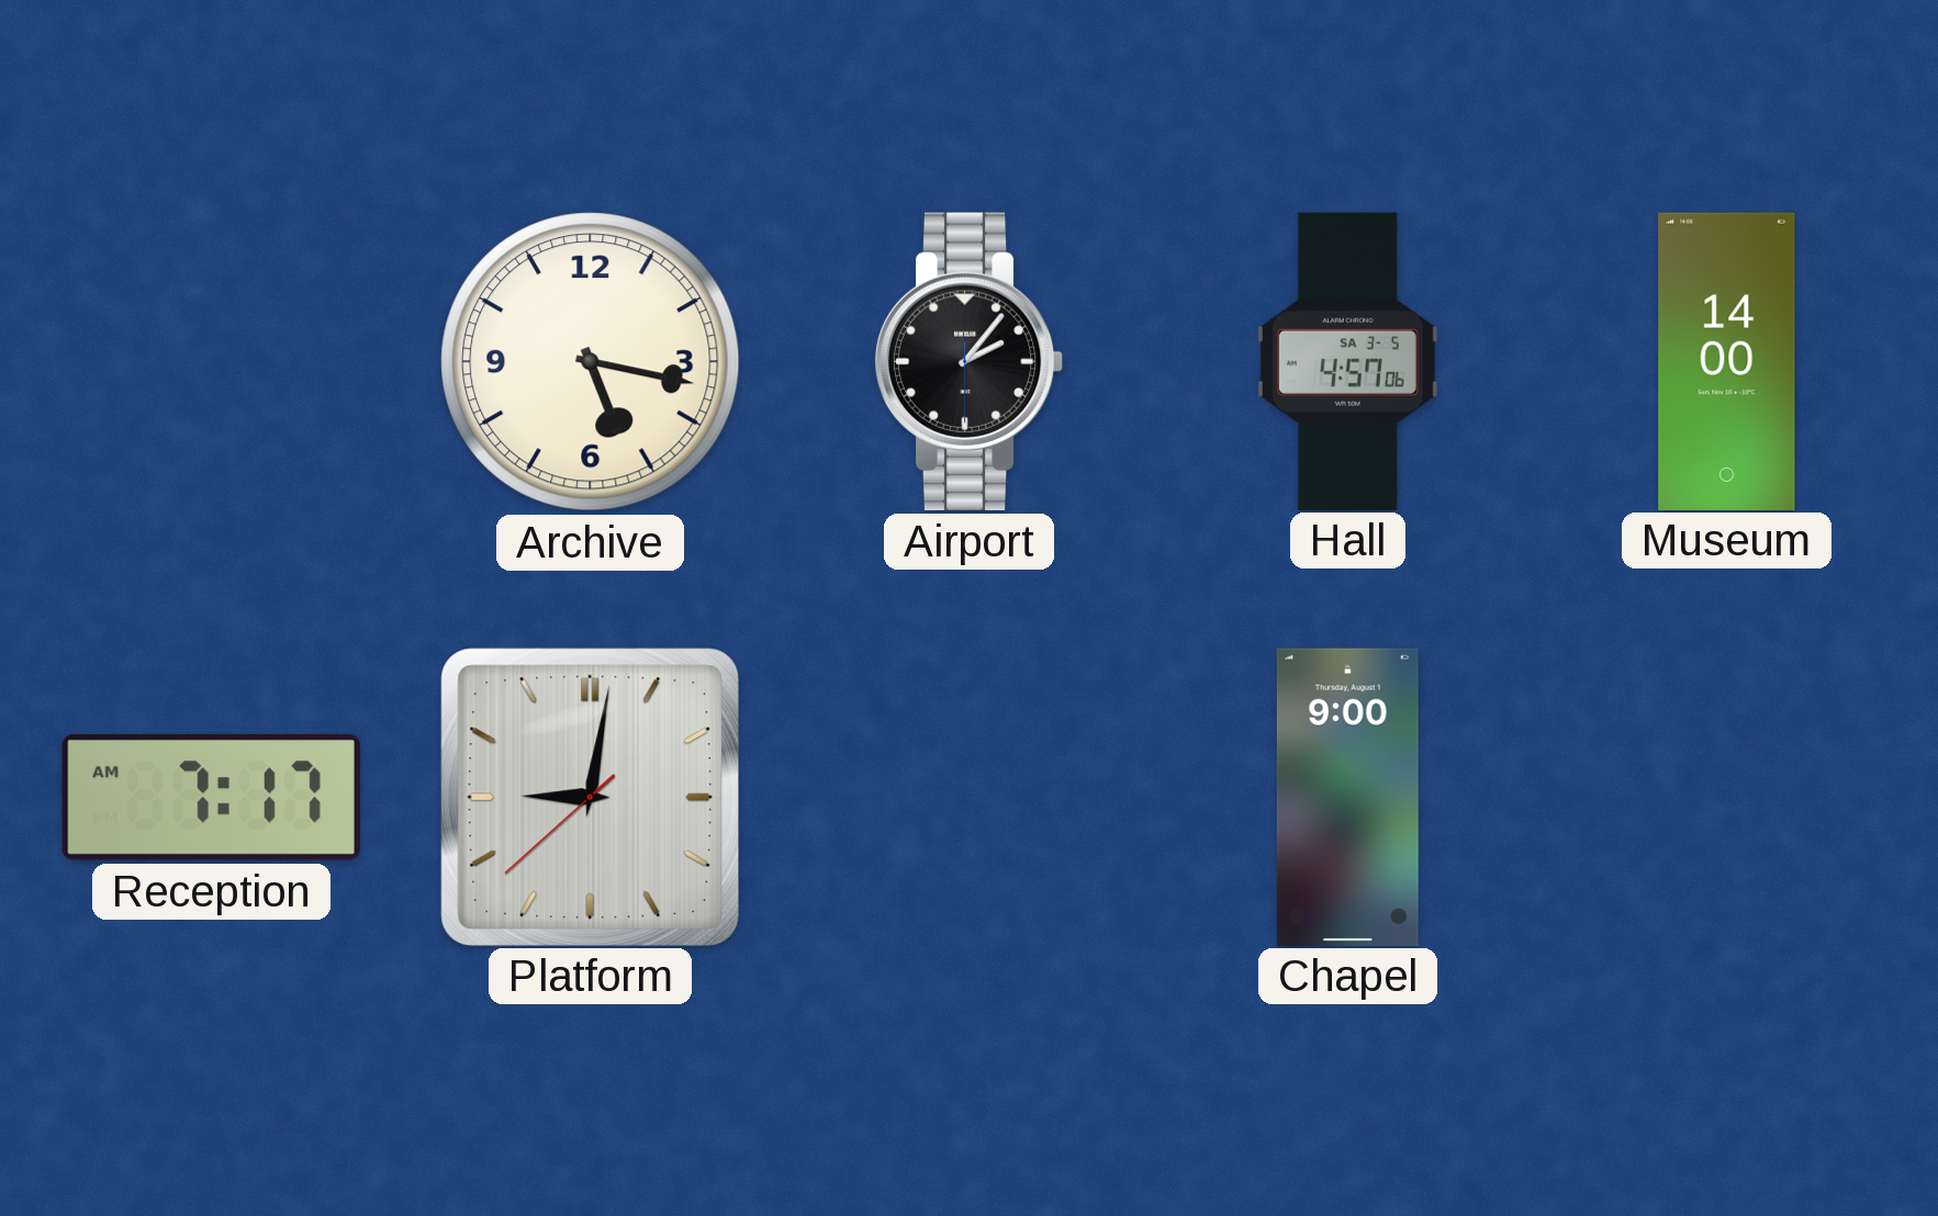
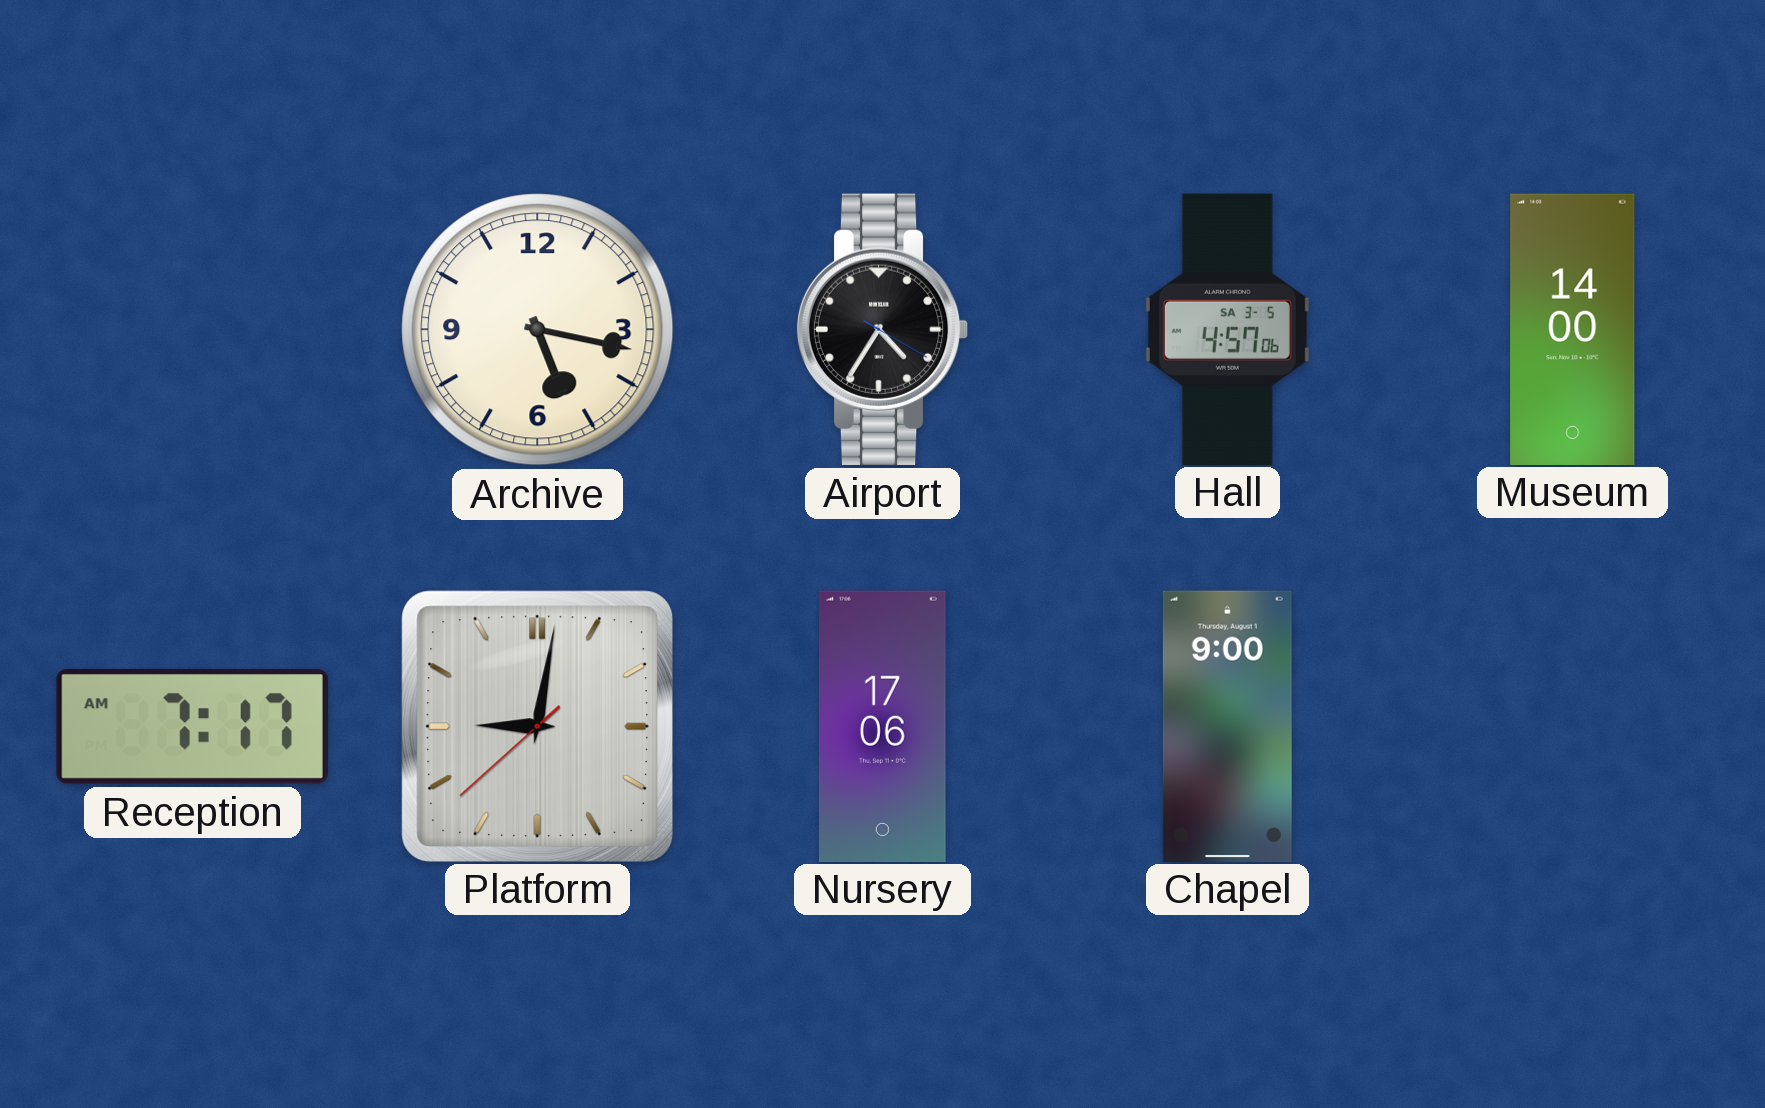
Airport: 2:06 -> 4:35
Nursery: none -> 17:06
